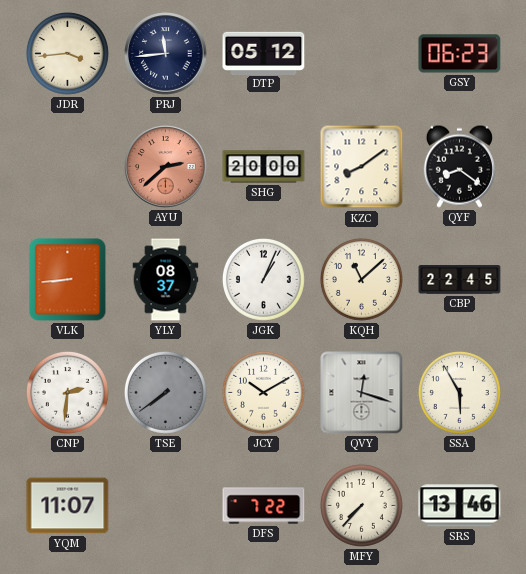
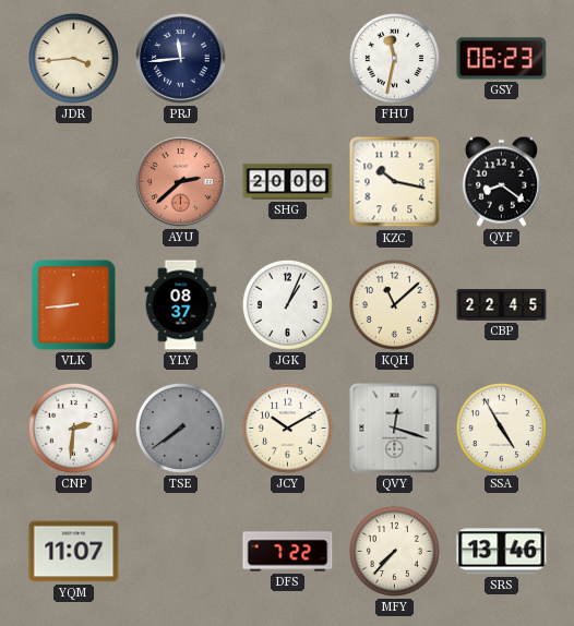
DTP: 05:12 -> none
FHU: none -> 11:32
KZC: 8:09 -> 10:17
SSA: 5:55 -> 4:55
